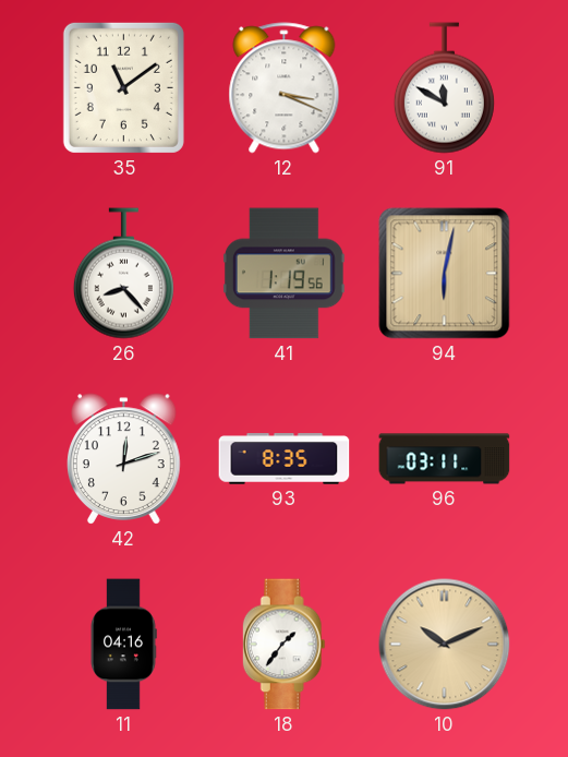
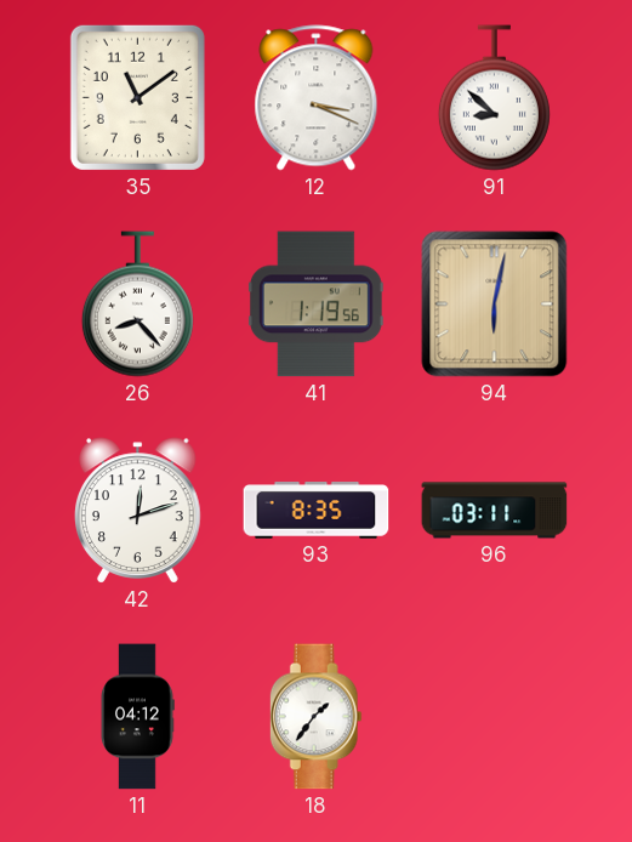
91: 11:50 -> 8:52
11: 04:16 -> 04:12
10: 10:11 -> none
